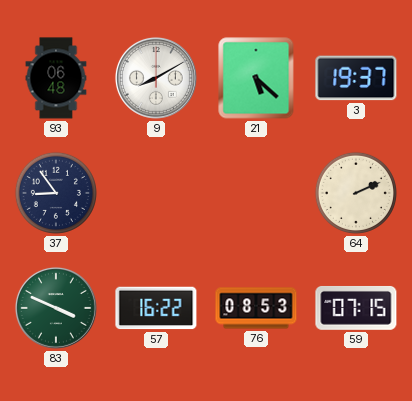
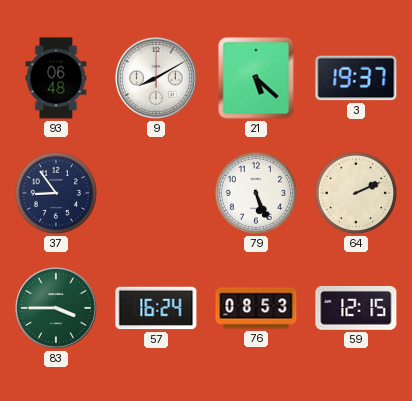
79: none -> 5:26
83: 3:49 -> 3:45
57: 16:22 -> 16:24
59: 07:15 -> 12:15
